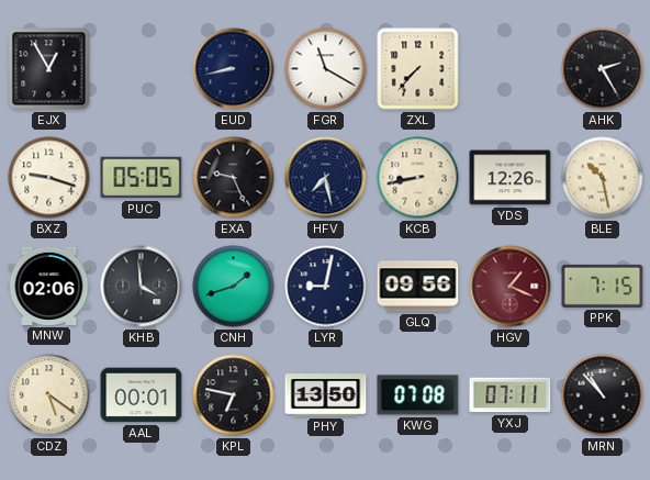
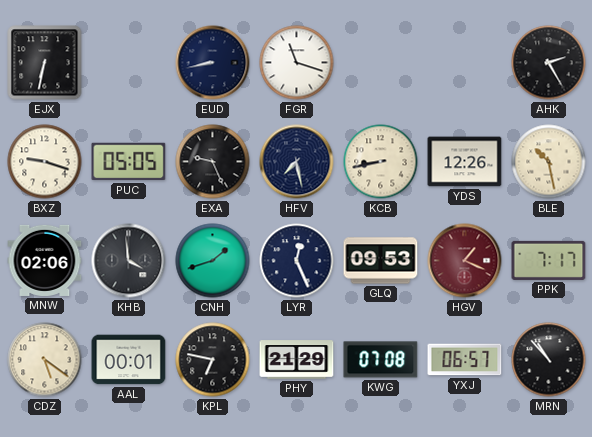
EJX: 12:55 -> 6:32
FGR: 11:20 -> 11:18
ZXL: 7:37 -> none
LYR: 9:02 -> 12:26
GLQ: 09:56 -> 09:53
PPK: 7:15 -> 7:17
PHY: 13:50 -> 21:29
YXJ: 07:11 -> 06:57
